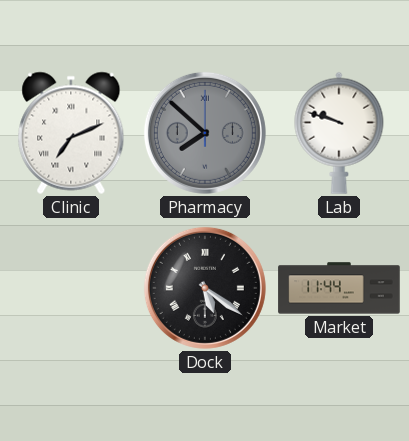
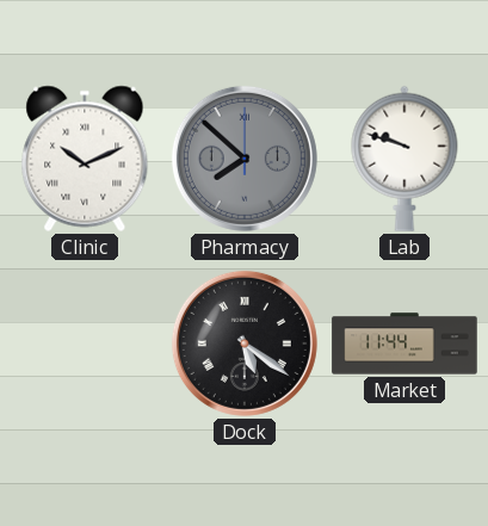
Clinic: 7:11 -> 10:11
